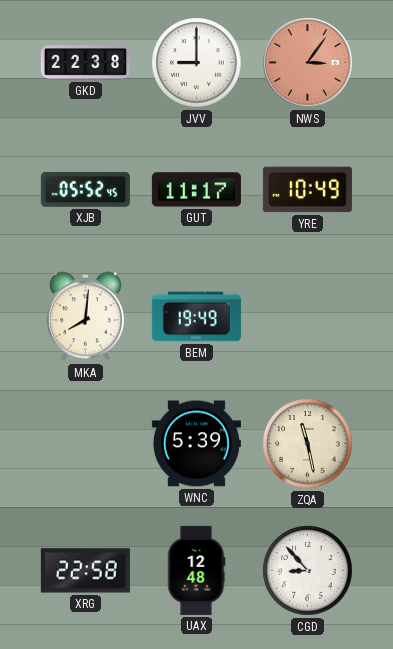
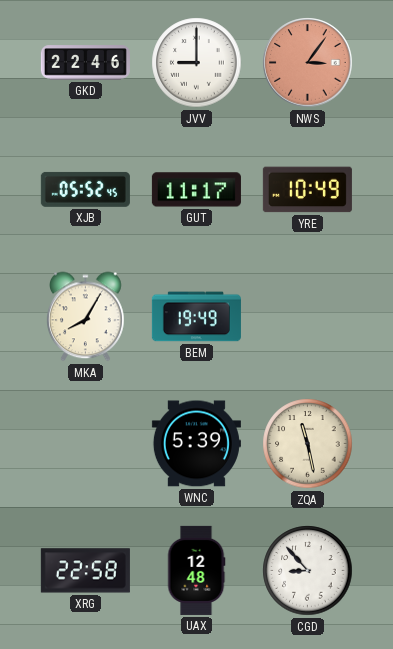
GKD: 22:38 -> 22:46
MKA: 8:01 -> 8:05
